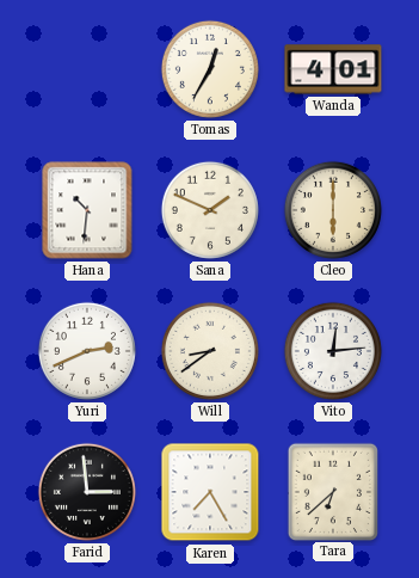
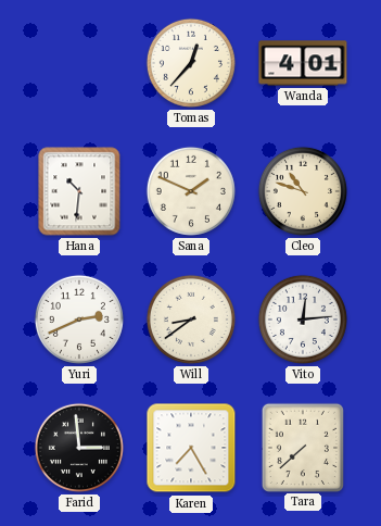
Tomas: 12:35 -> 12:37
Cleo: 6:00 -> 10:48
Tara: 6:38 -> 7:38
